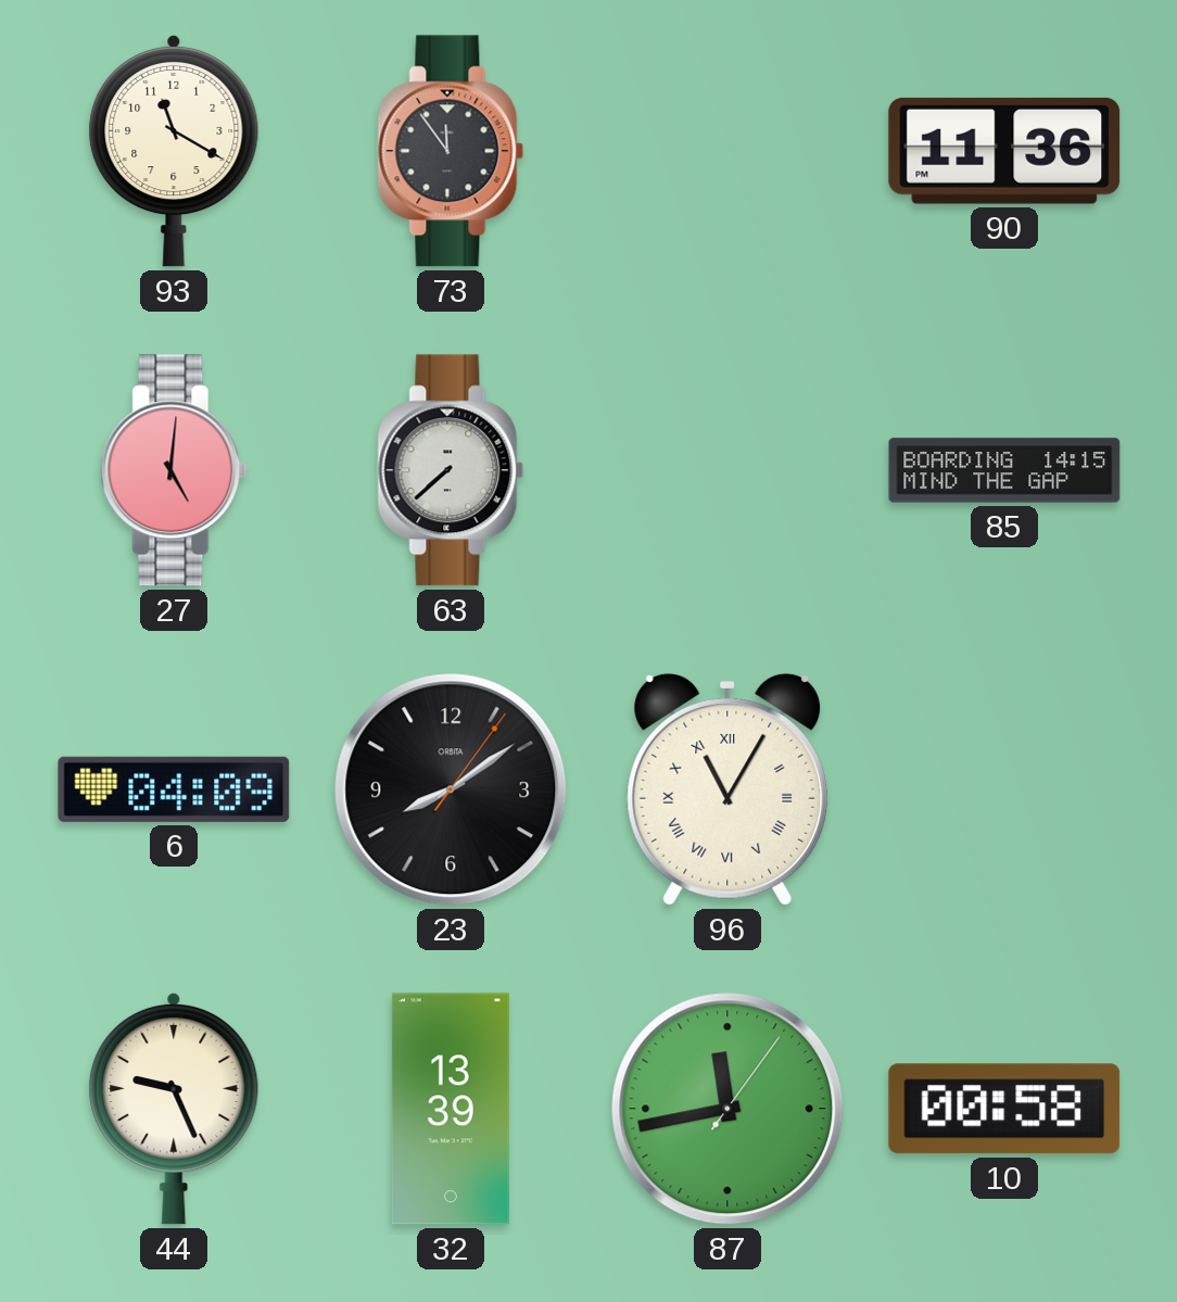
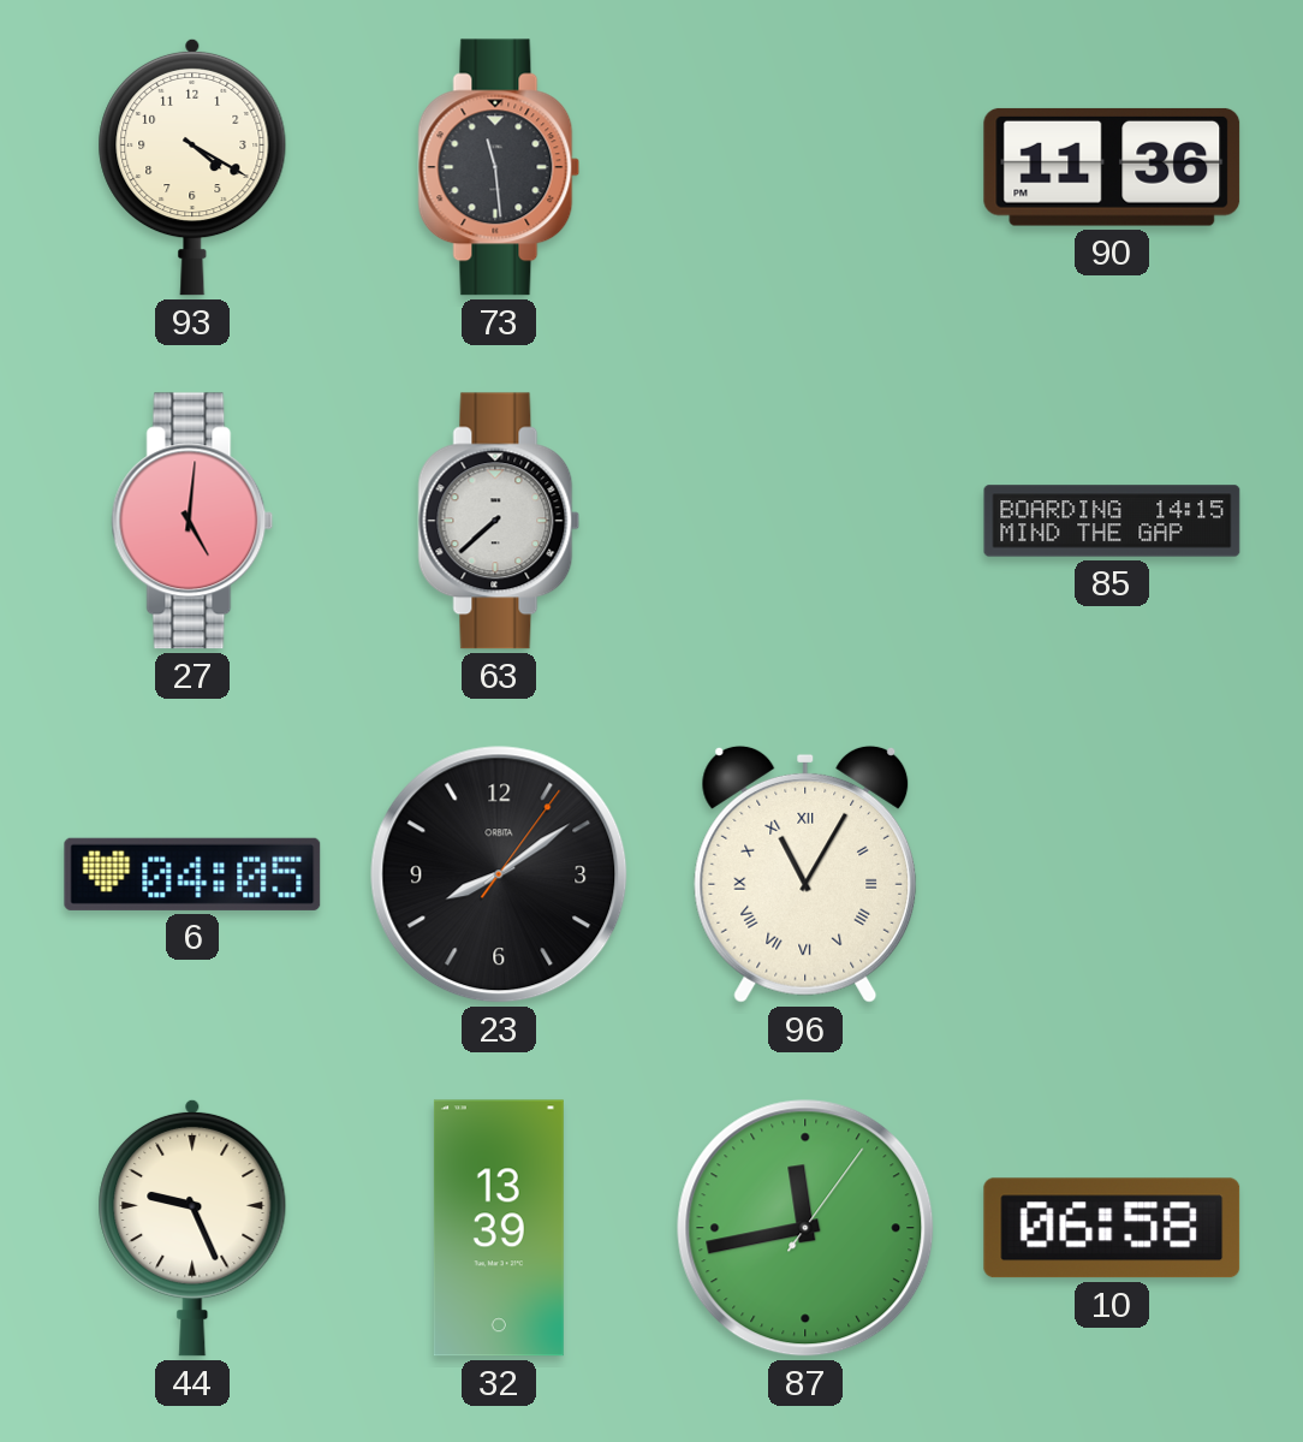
93: 11:20 -> 4:20
73: 11:54 -> 11:29
6: 04:09 -> 04:05
10: 00:58 -> 06:58
